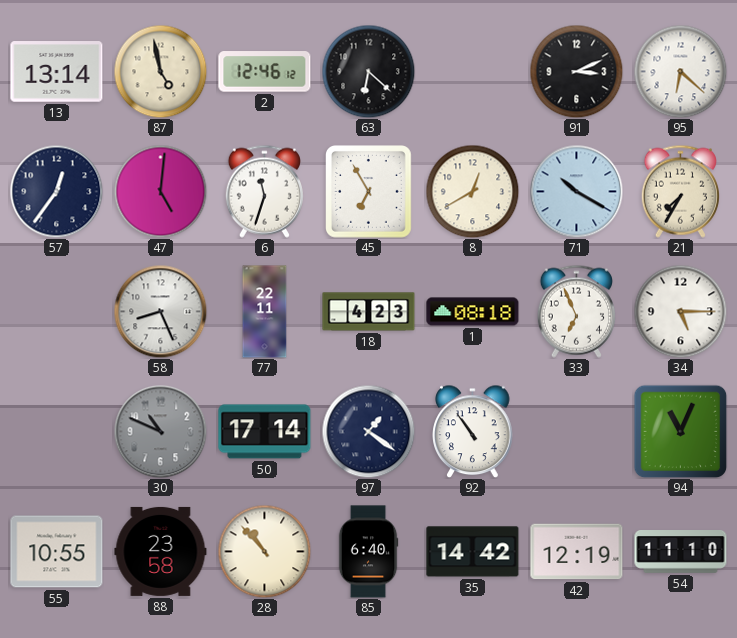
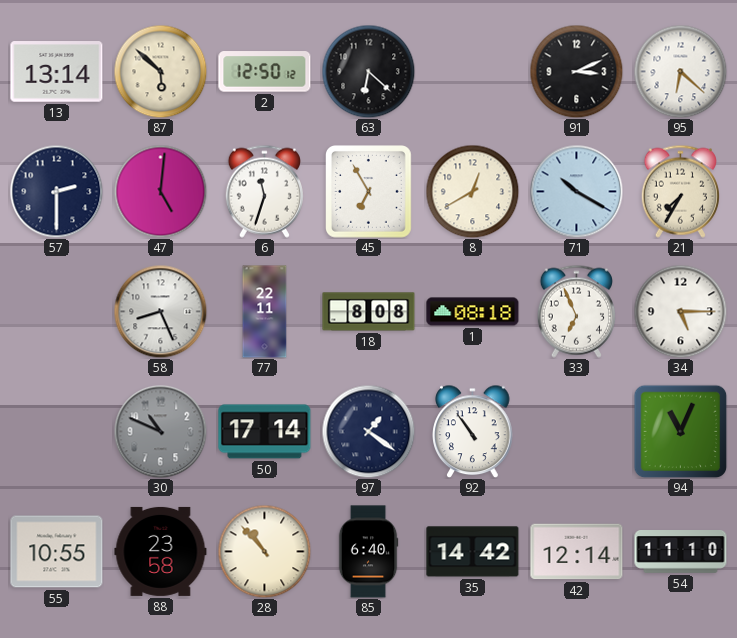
87: 4:58 -> 5:52
2: 12:46 -> 12:50
57: 12:36 -> 2:30
18: 4:23 -> 8:08
42: 12:19 -> 12:14
